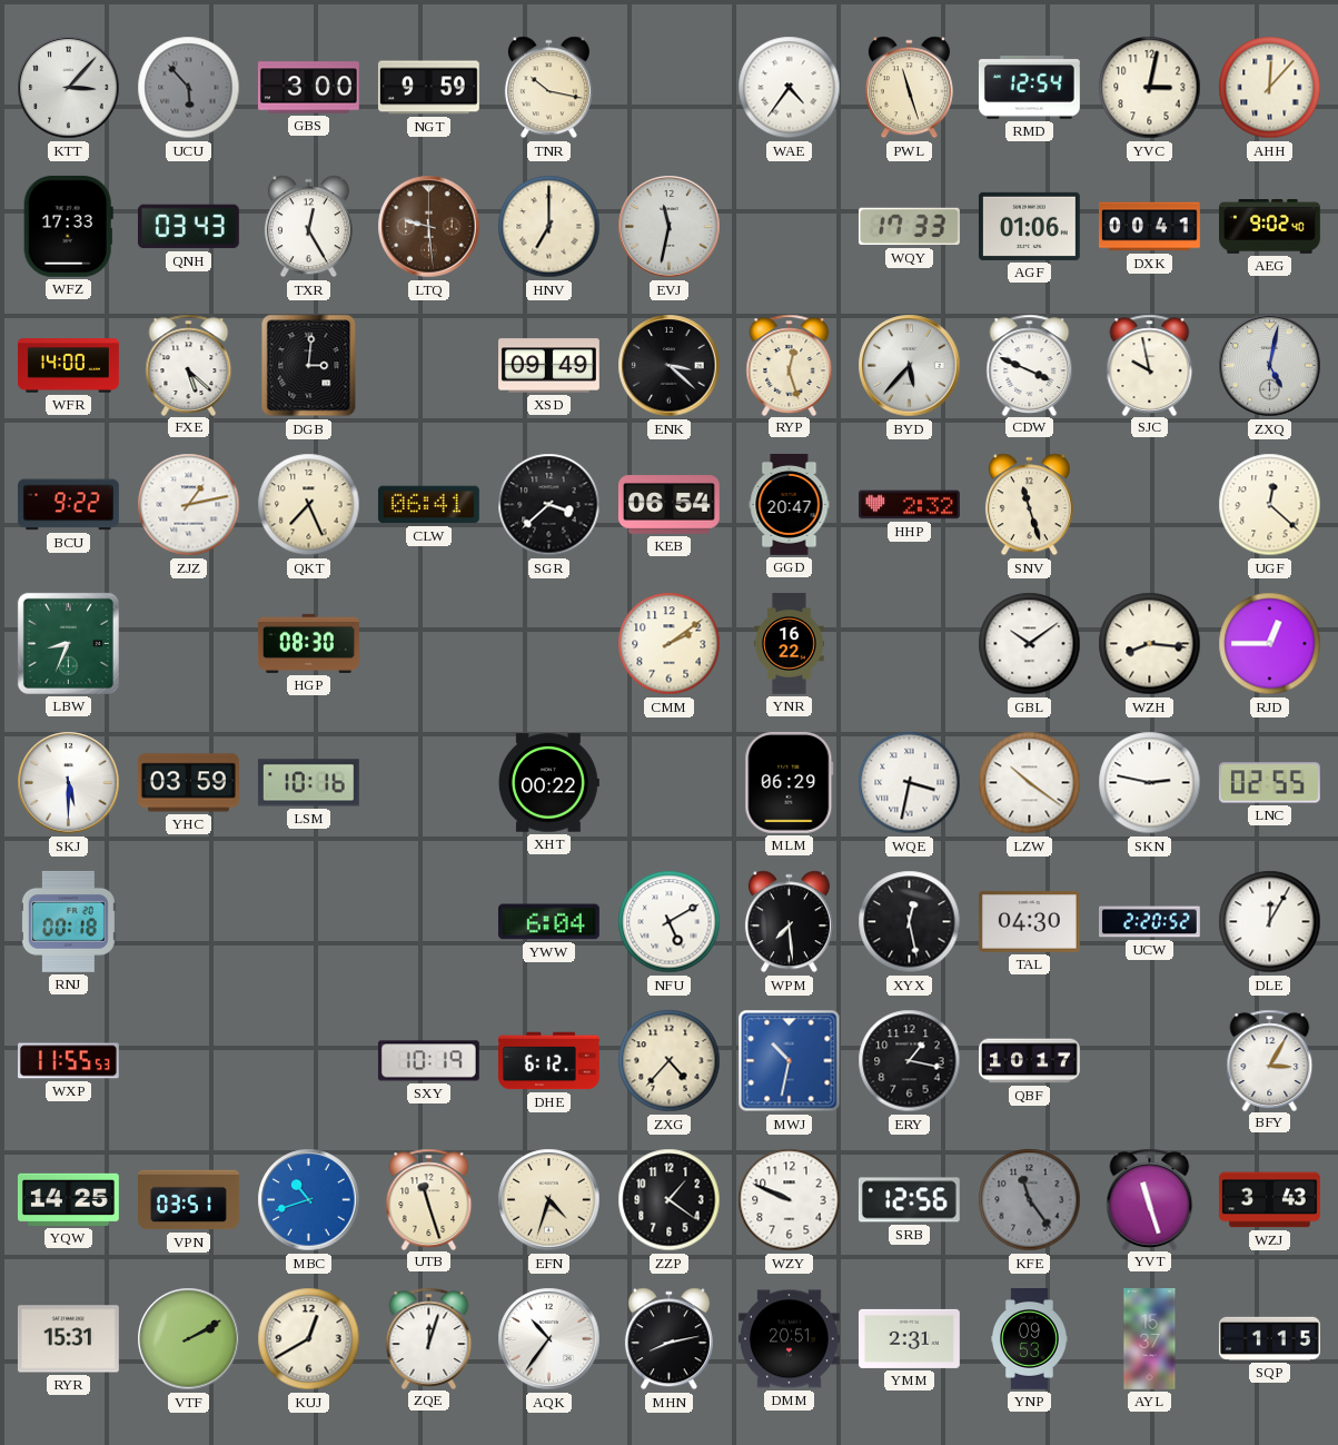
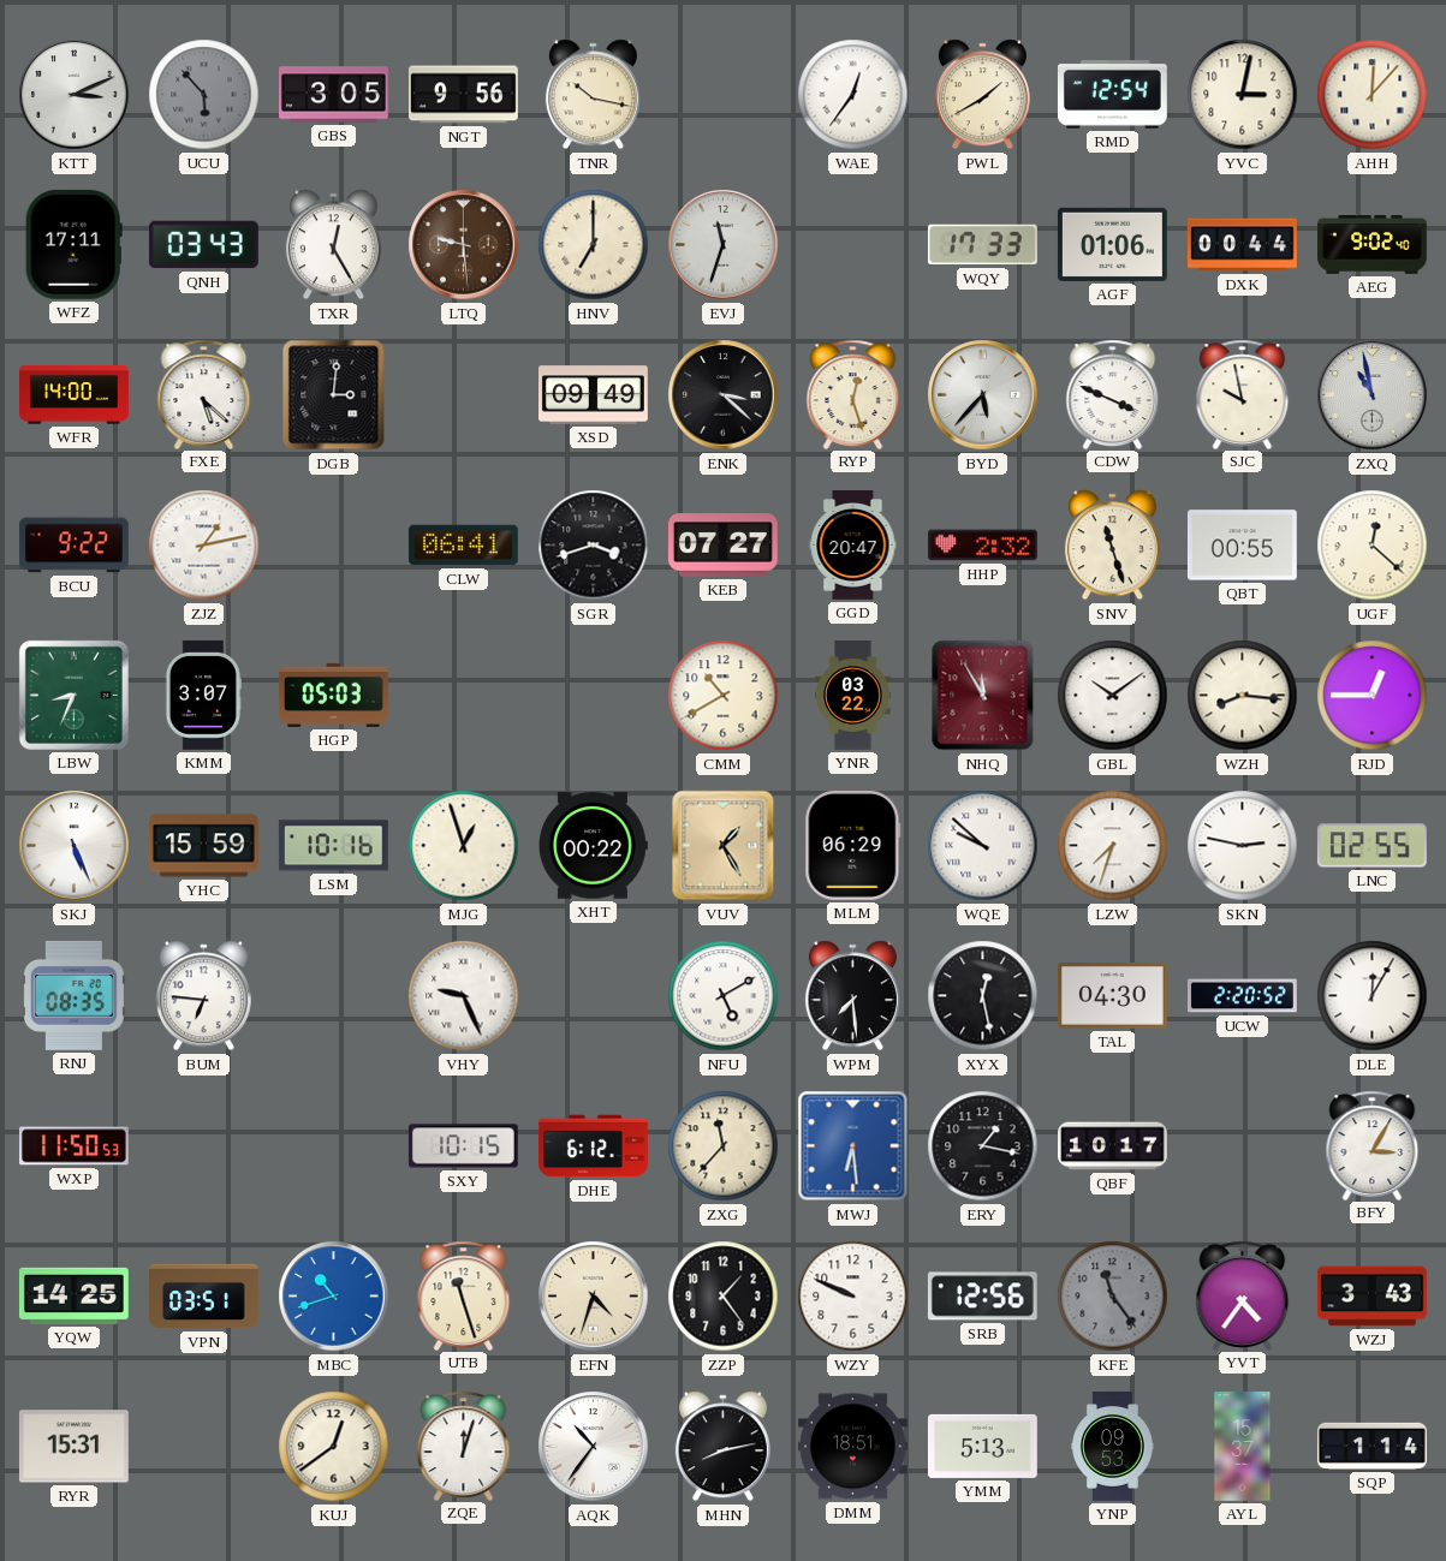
KTT: 3:07 -> 3:11
GBS: 3:00 -> 3:05
NGT: 9:59 -> 9:56
WAE: 4:36 -> 12:36
PWL: 11:27 -> 1:40
WFZ: 17:33 -> 17:11
EVJ: 11:32 -> 11:33
DXK: 00:41 -> 00:44
ZXQ: 5:02 -> 10:58
QKT: 7:26 -> none
SGR: 3:38 -> 3:42
KEB: 06:54 -> 07:27
QBT: none -> 00:55
KMM: none -> 3:07
HGP: 08:30 -> 05:03
CMM: 2:09 -> 10:40
YNR: 16:22 -> 03:22
NHQ: none -> 11:55
SKJ: 5:30 -> 5:26
YHC: 03:59 -> 15:59
MJG: none -> 12:57
VUV: none -> 1:25
WQE: 3:32 -> 9:52
LZW: 10:21 -> 7:33
RNJ: 00:18 -> 08:35
BUM: none -> 6:46
VHY: none -> 9:26
YWW: 6:04 -> none
WXP: 11:55 -> 11:50
SXY: 10:19 -> 10:15
ZXG: 4:37 -> 11:37
MWJ: 10:32 -> 6:29
ZZP: 1:21 -> 1:24
YVT: 11:27 -> 4:36
VTF: 2:10 -> none
KUJ: 12:40 -> 12:39
DMM: 20:51 -> 18:51
YMM: 2:31 -> 5:13
SQP: 1:15 -> 1:14
